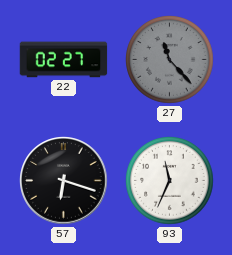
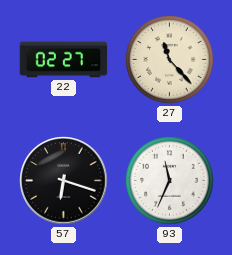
27 dial: grey -> cream
